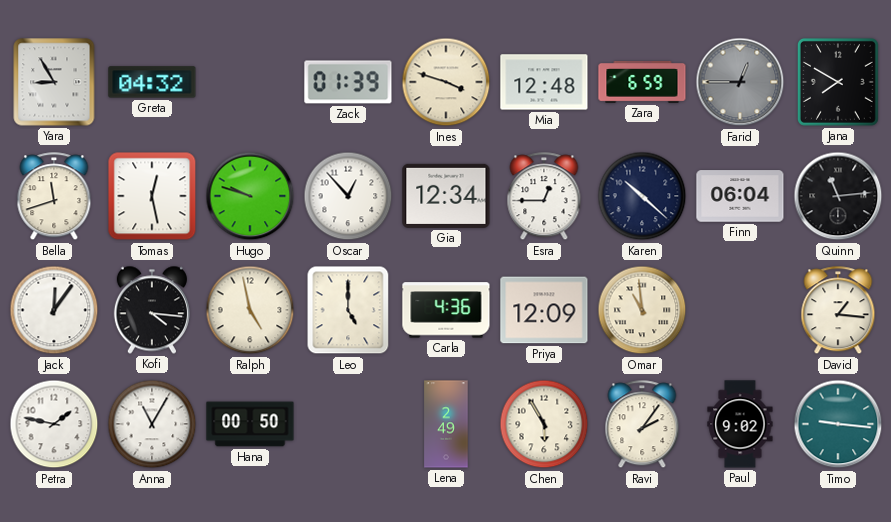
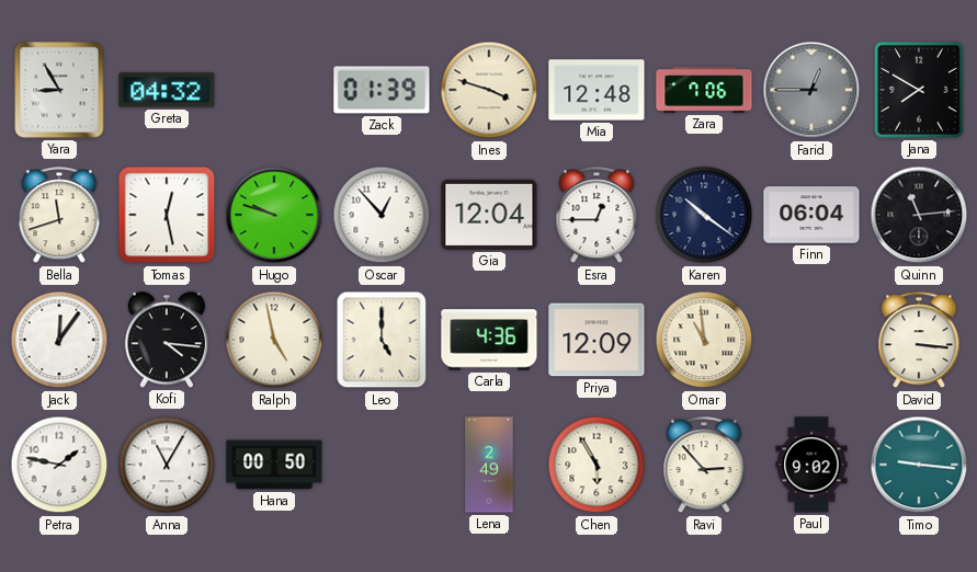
Zara: 6:59 -> 7:06
Gia: 12:34 -> 12:04
Karen: 10:22 -> 10:21
David: 1:16 -> 3:16
Ravi: 2:06 -> 2:53
